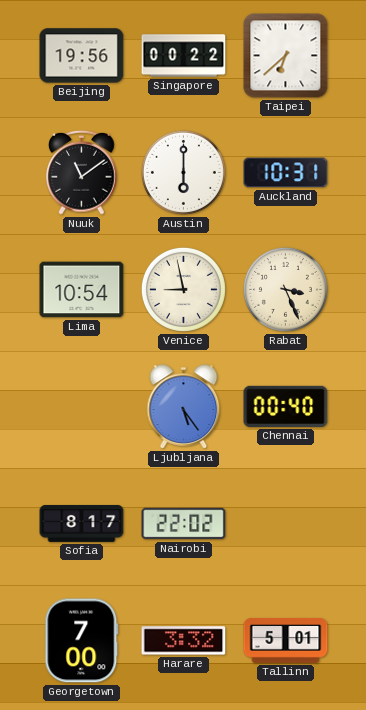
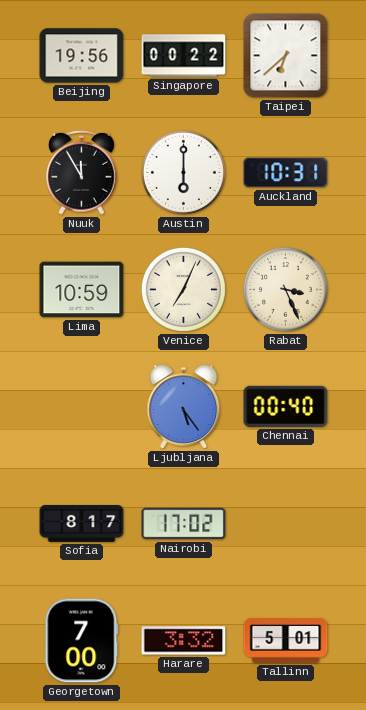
Nuuk: 11:09 -> 11:55
Lima: 10:54 -> 10:59
Venice: 8:58 -> 7:04
Nairobi: 22:02 -> 17:02
